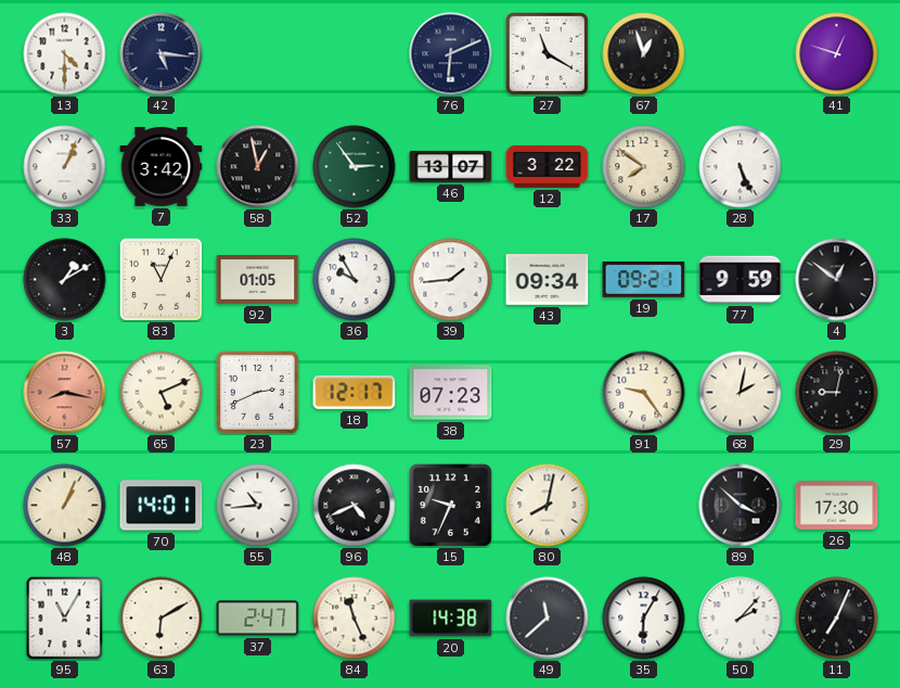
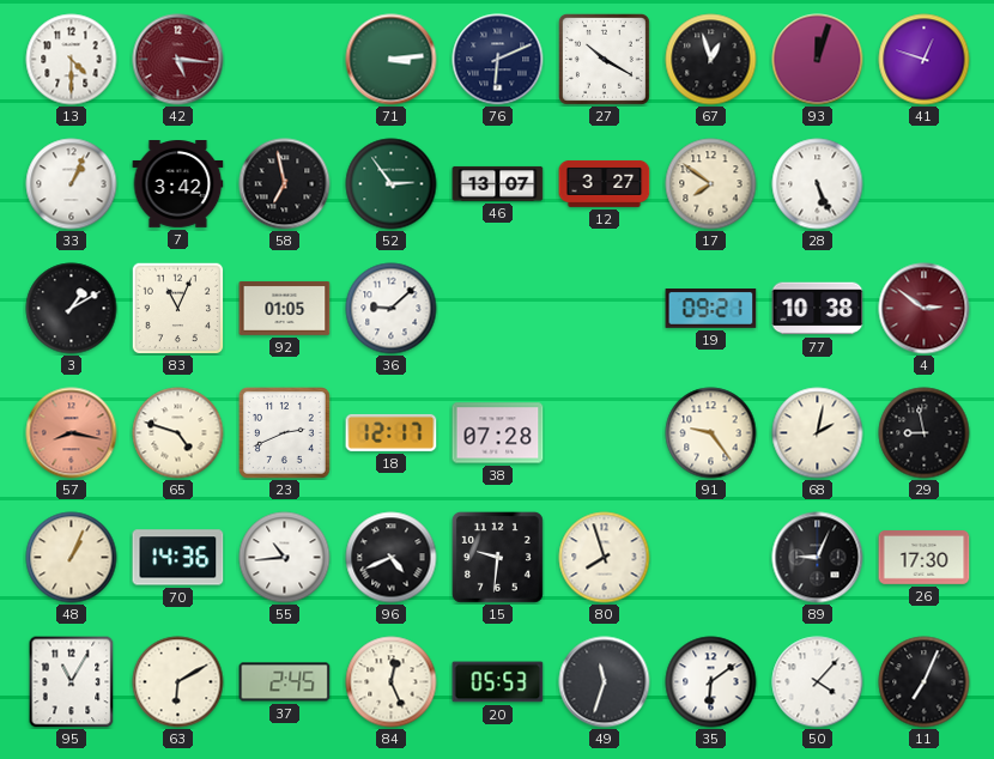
42 dial: navy -> burgundy
71: none -> 3:14
27: 11:20 -> 10:20
93: none -> 12:03
58: 12:58 -> 6:58
12: 3:22 -> 3:27
36: 9:55 -> 9:08
39: 1:44 -> none
43: 09:34 -> none
77: 9:59 -> 10:38
4: 12:51 -> 2:51
4 dial: black -> burgundy
65: 5:11 -> 4:48
38: 07:23 -> 07:28
29: 9:02 -> 8:58
70: 14:01 -> 14:36
15: 9:34 -> 9:31
80: 8:02 -> 7:57
89: 3:52 -> 9:04
37: 2:47 -> 2:45
84: 11:26 -> 12:26
20: 14:38 -> 05:53
49: 11:38 -> 11:33
35: 6:05 -> 6:09
50: 2:07 -> 4:07
